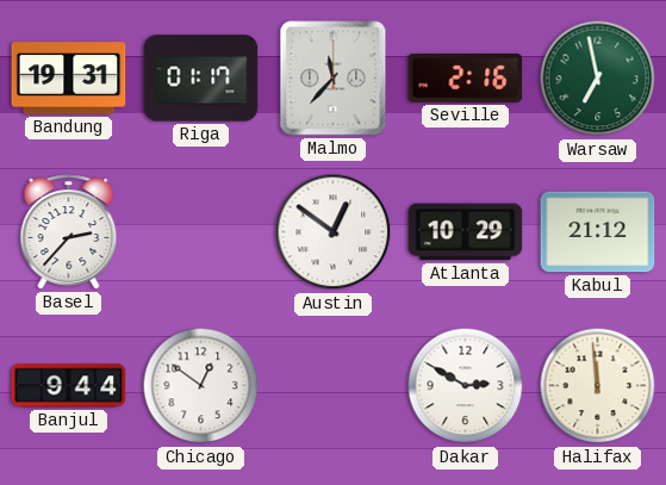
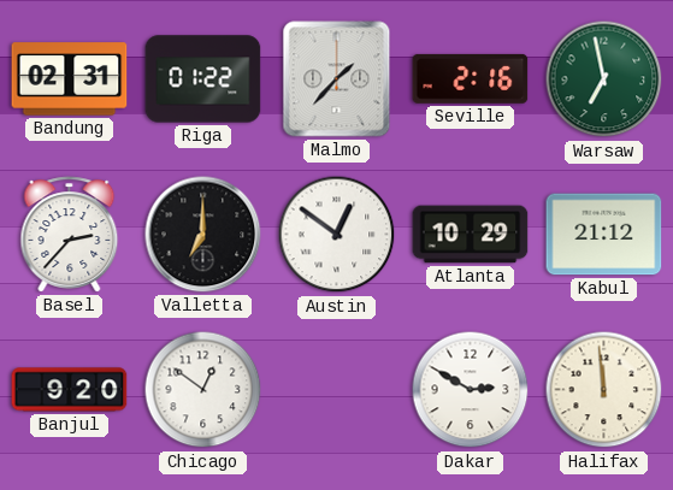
Bandung: 19:31 -> 02:31
Riga: 01:17 -> 01:22
Malmo: 11:37 -> 1:37
Valletta: none -> 7:00
Banjul: 9:44 -> 9:20
